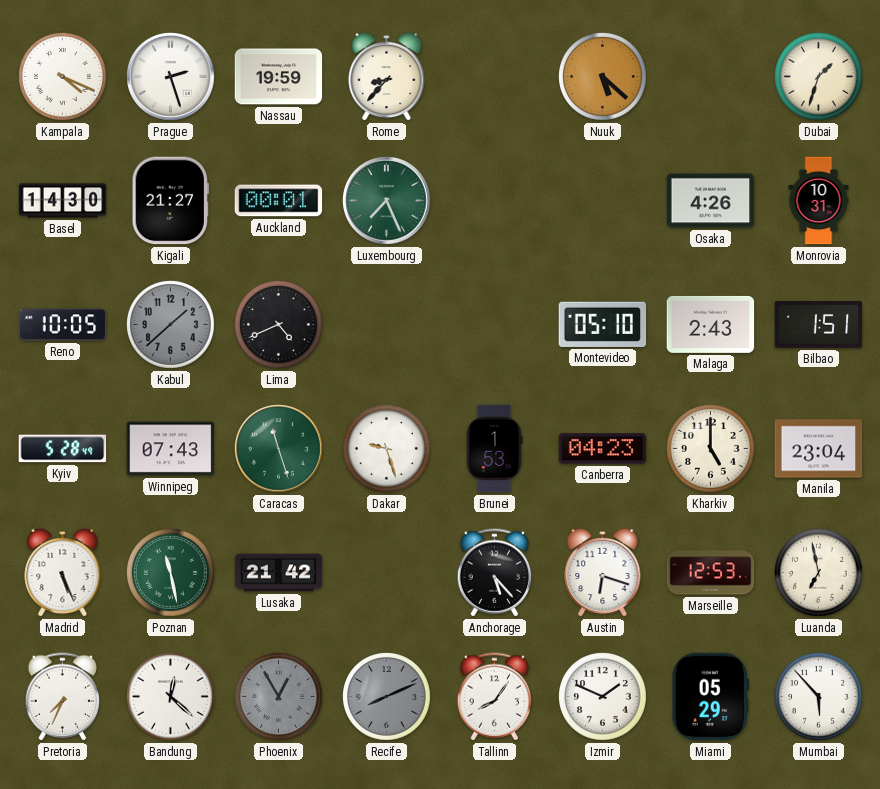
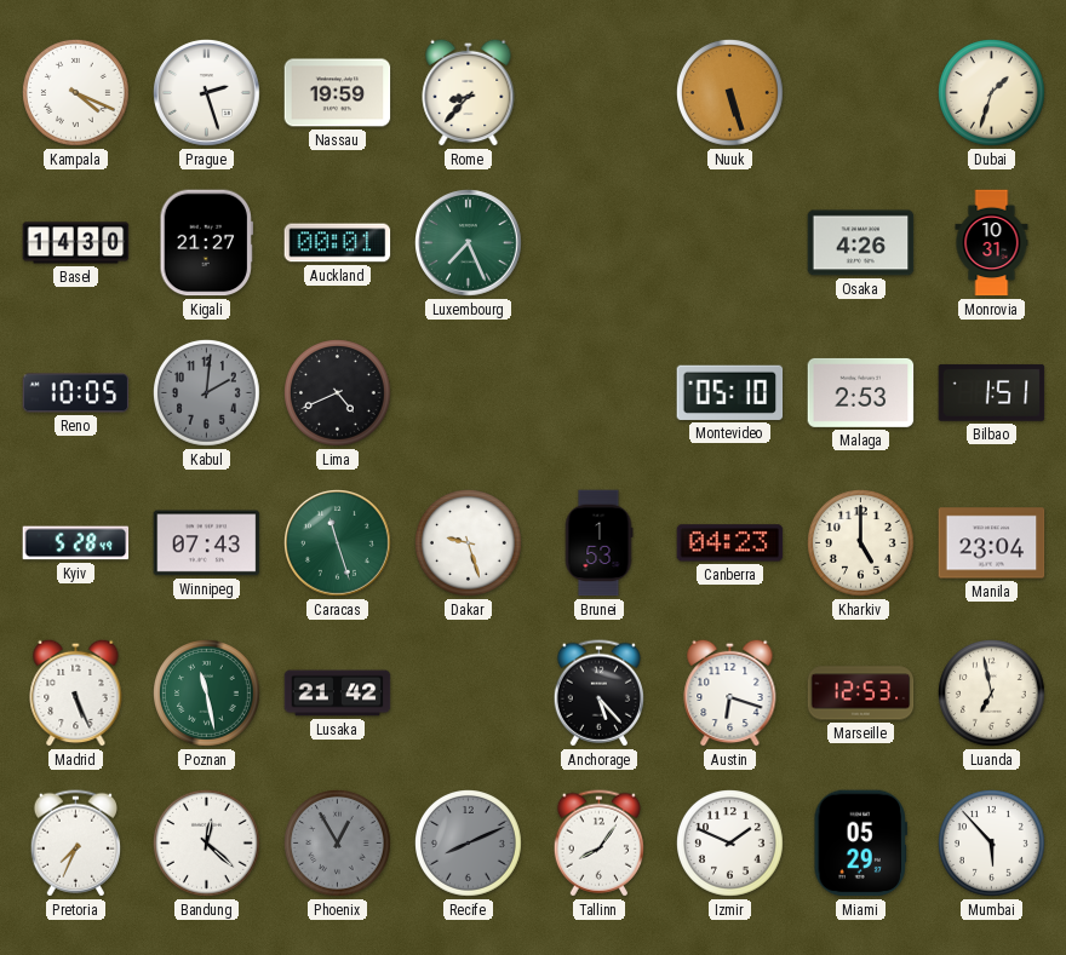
Nuuk: 5:22 -> 5:27
Kabul: 1:38 -> 2:01
Malaga: 2:43 -> 2:53
